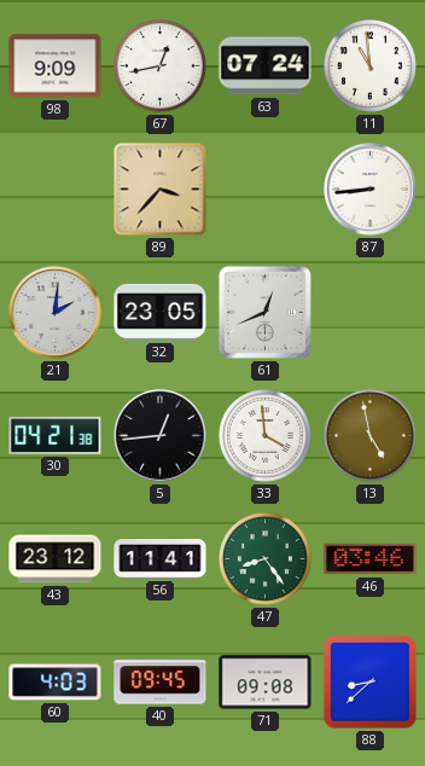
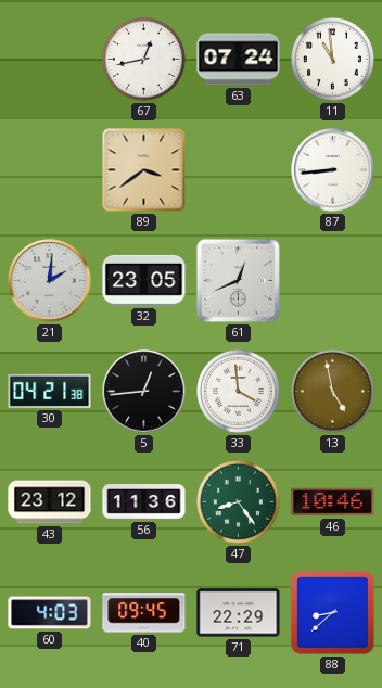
98: 9:09 -> none
89: 3:37 -> 3:39
56: 11:41 -> 11:36
46: 03:46 -> 10:46
71: 09:08 -> 22:29
